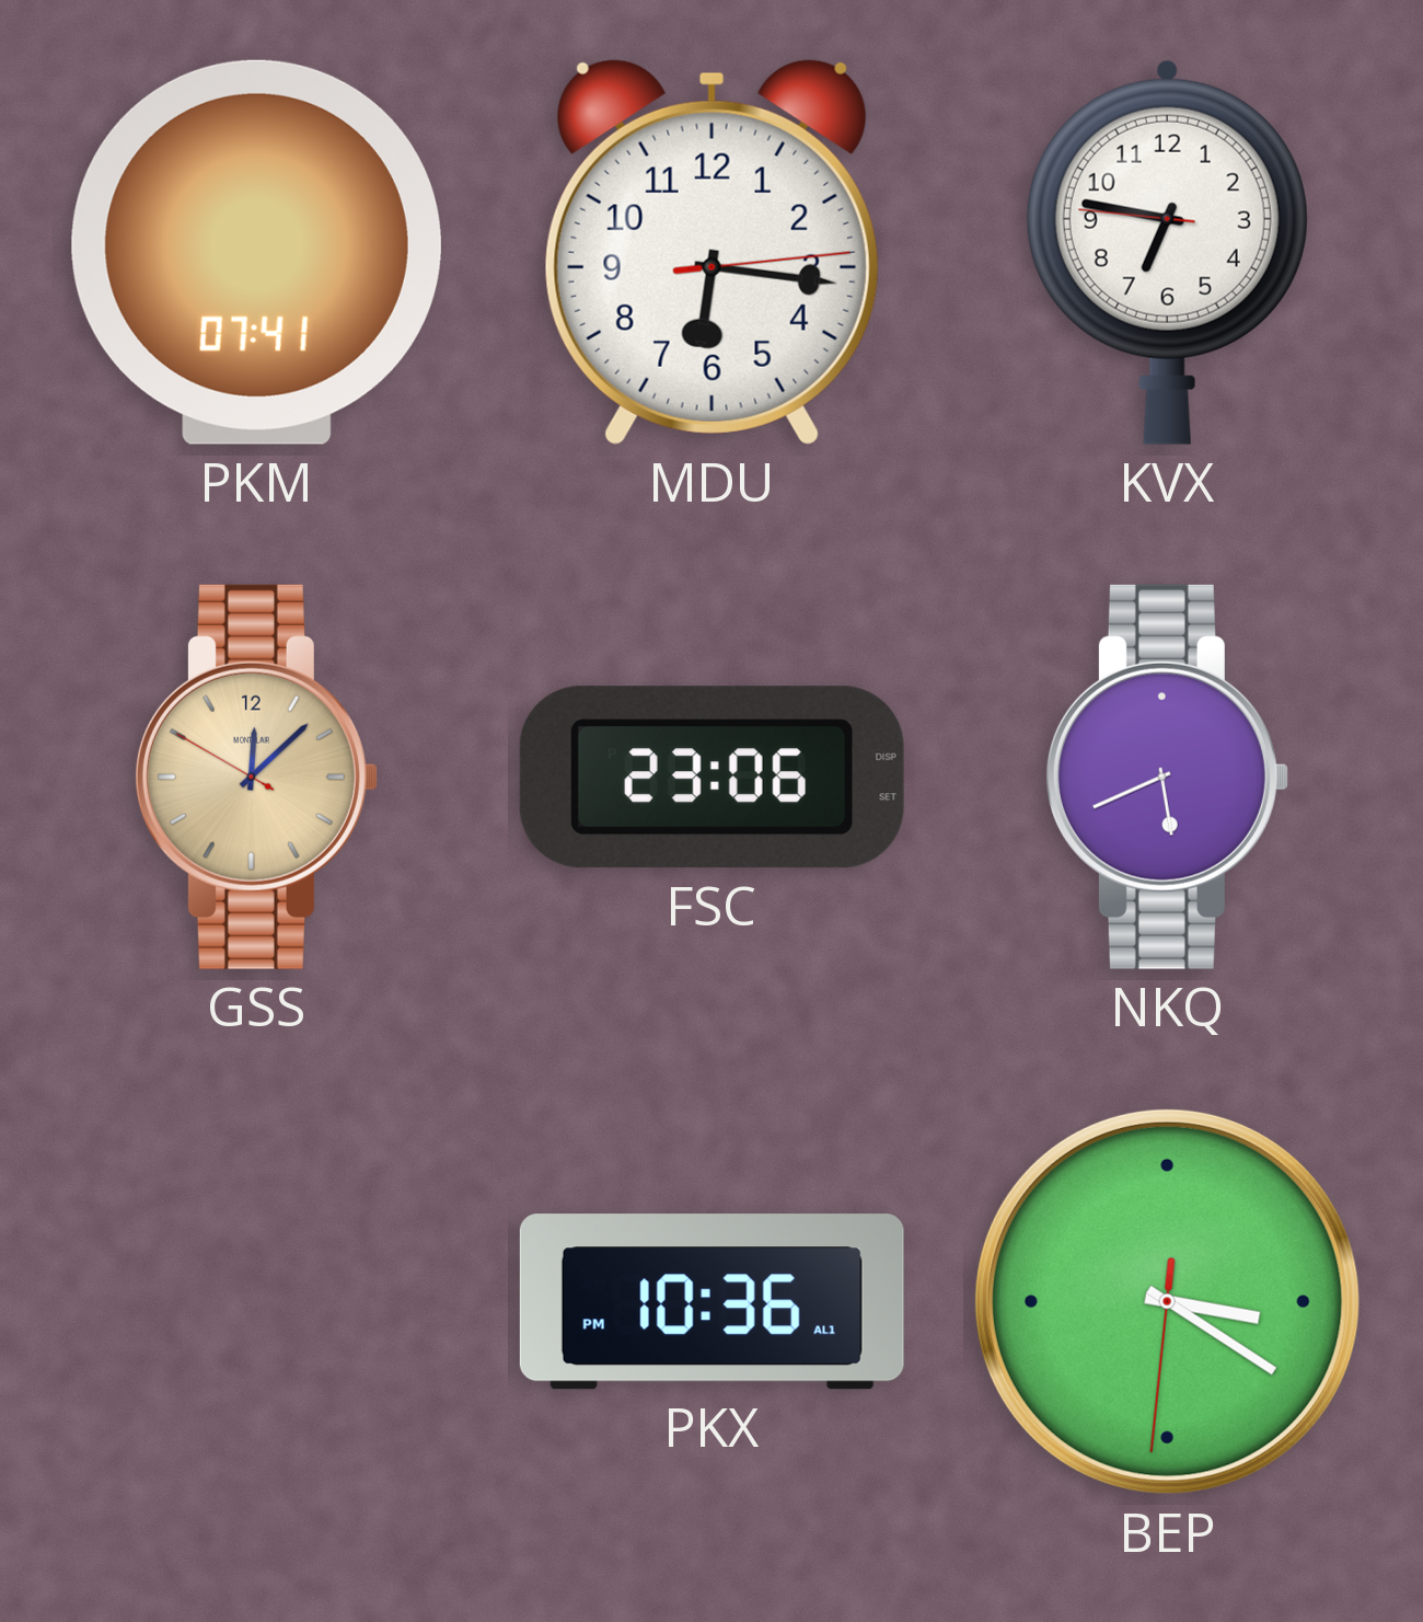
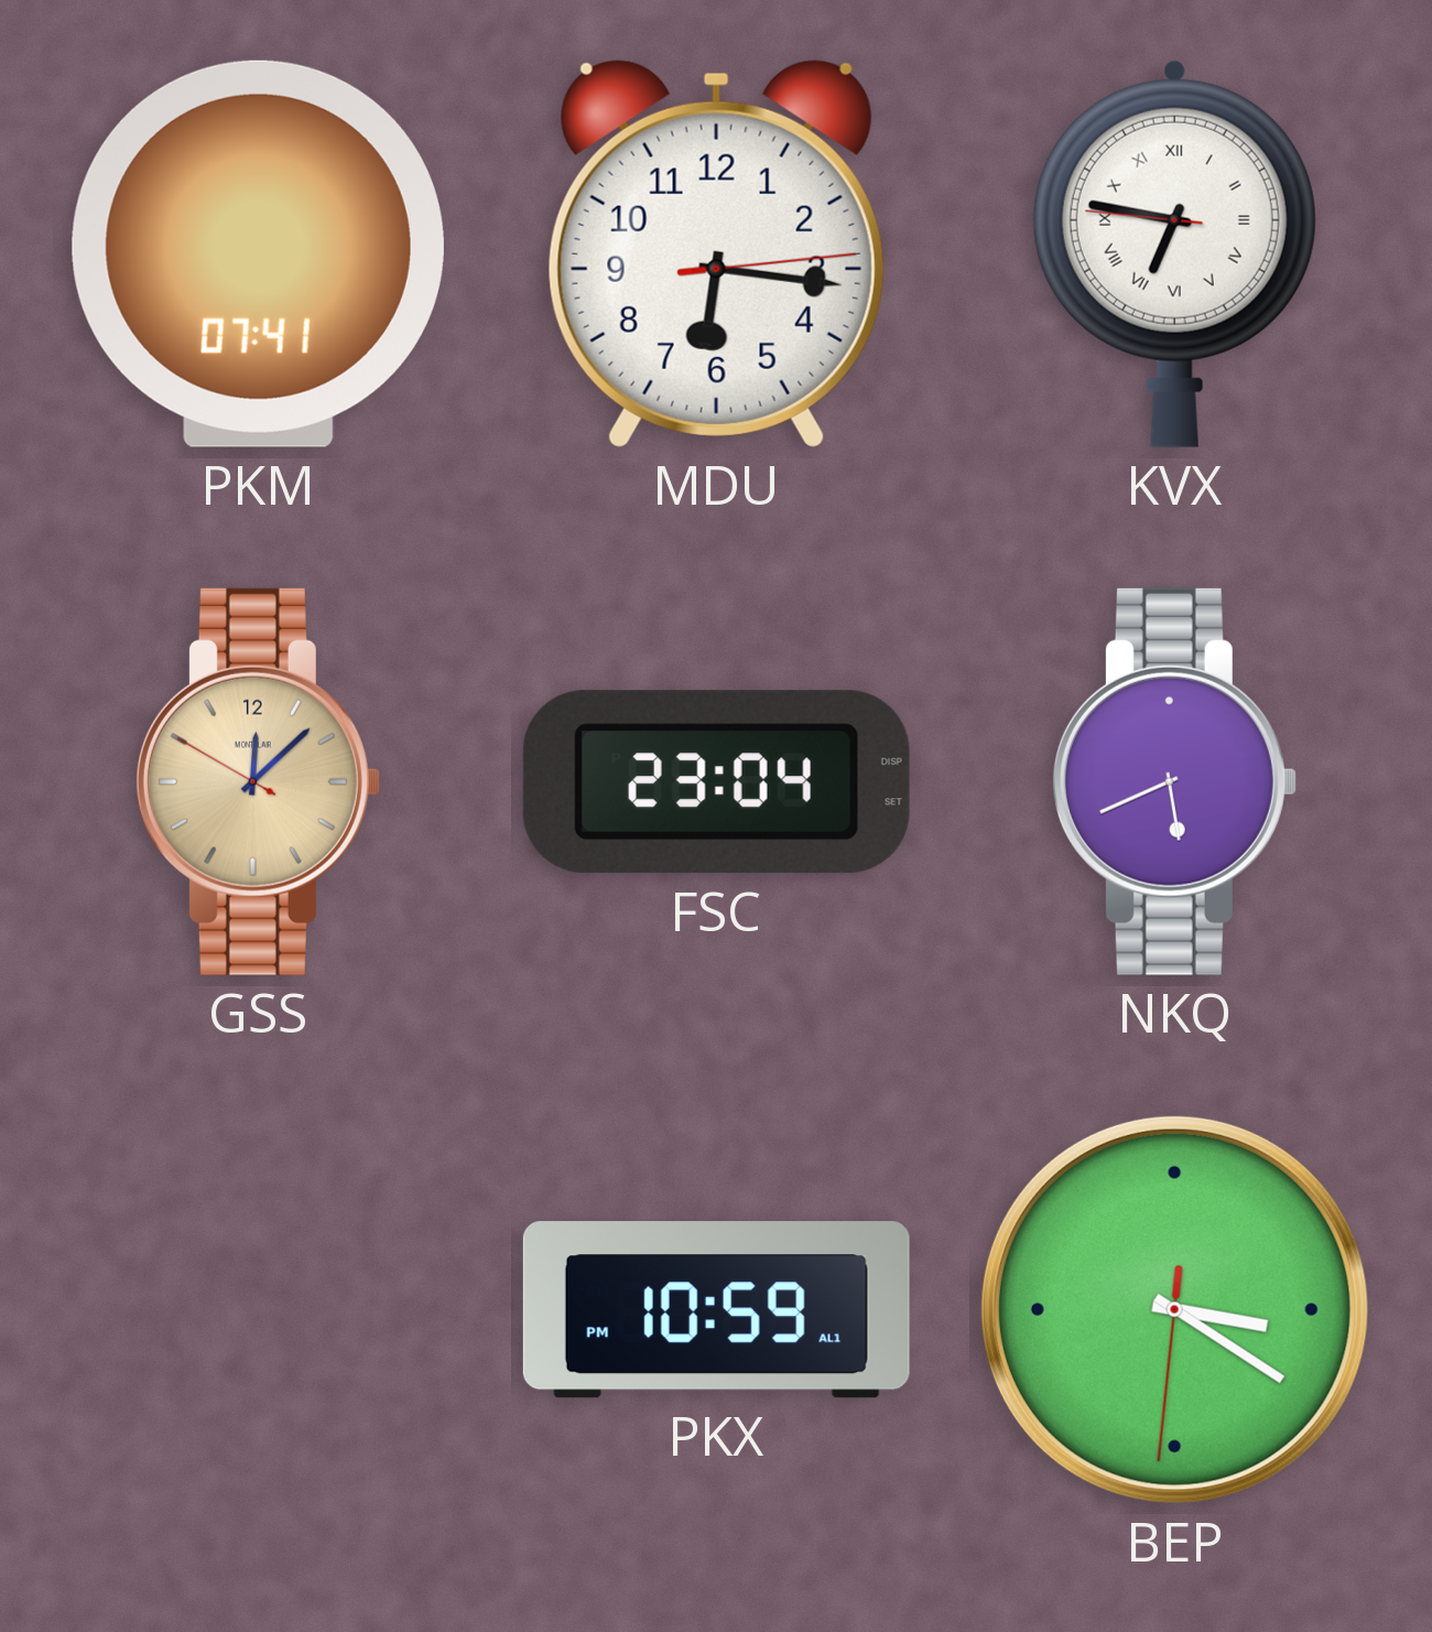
KVX numerals: Arabic -> Roman
FSC: 23:06 -> 23:04
PKX: 10:36 -> 10:59
